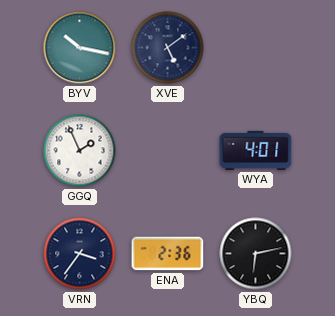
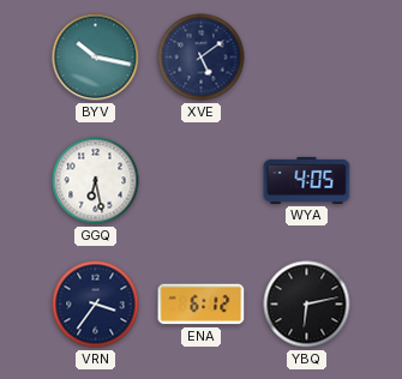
GGQ: 1:56 -> 6:28
WYA: 4:01 -> 4:05
ENA: 2:36 -> 6:12
